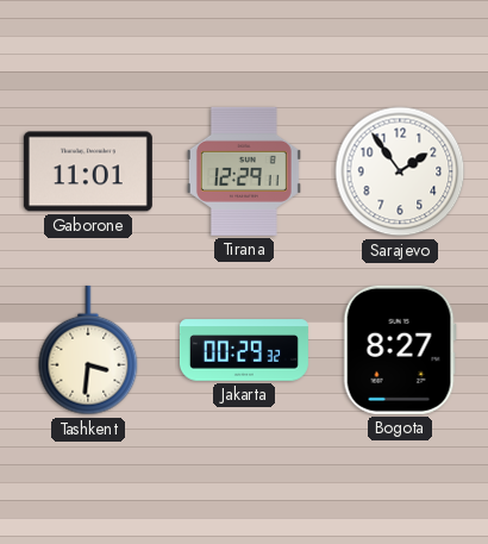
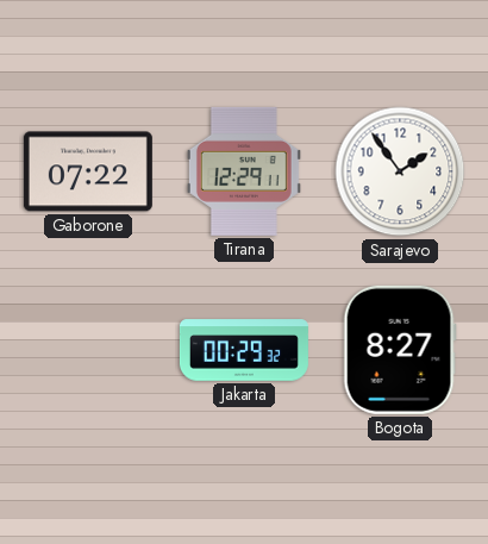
Gaborone: 11:01 -> 07:22
Tashkent: 3:31 -> none
